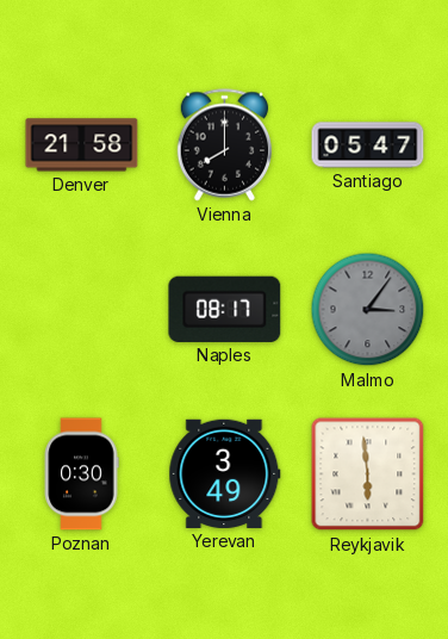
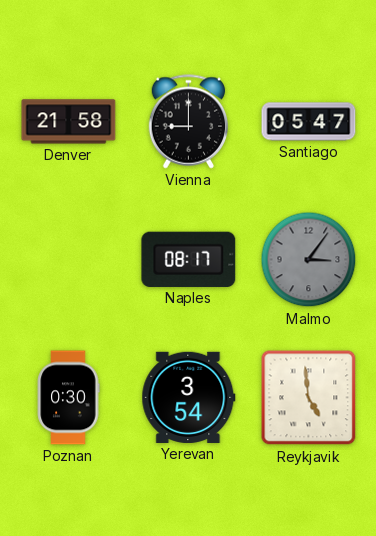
Vienna: 8:00 -> 9:00
Yerevan: 3:49 -> 3:54
Reykjavik: 5:59 -> 4:59
